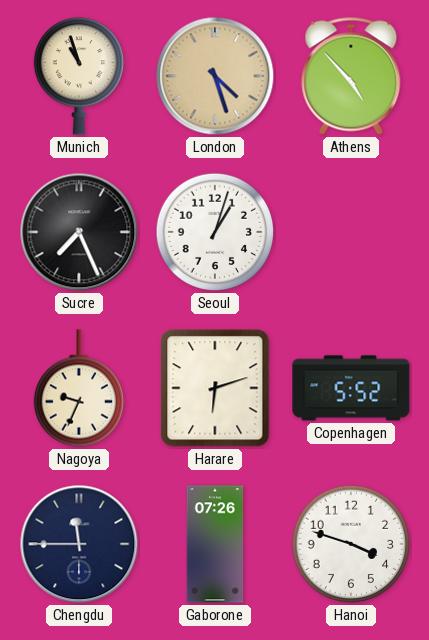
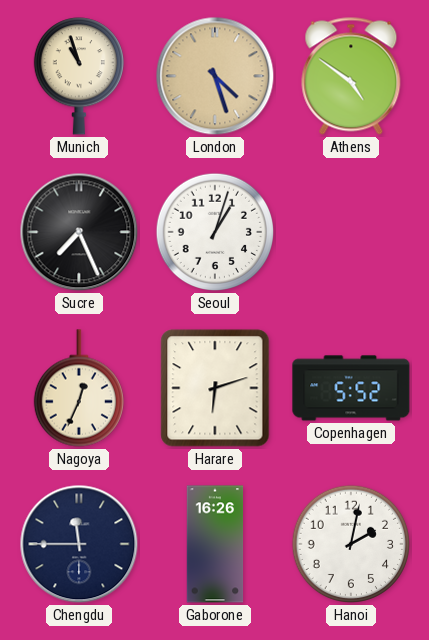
Athens: 4:53 -> 4:51
Nagoya: 9:34 -> 12:34
Gaborone: 07:26 -> 16:26
Hanoi: 3:48 -> 2:02
